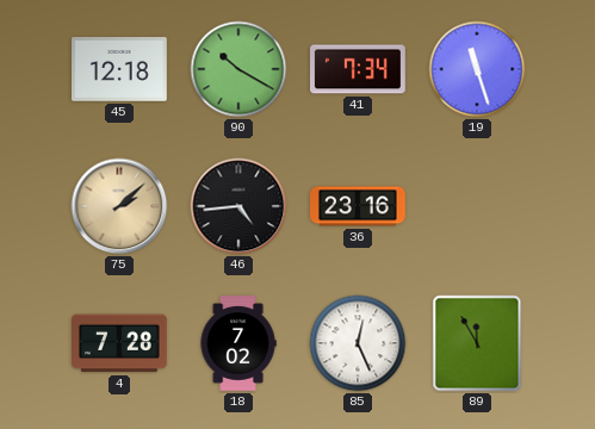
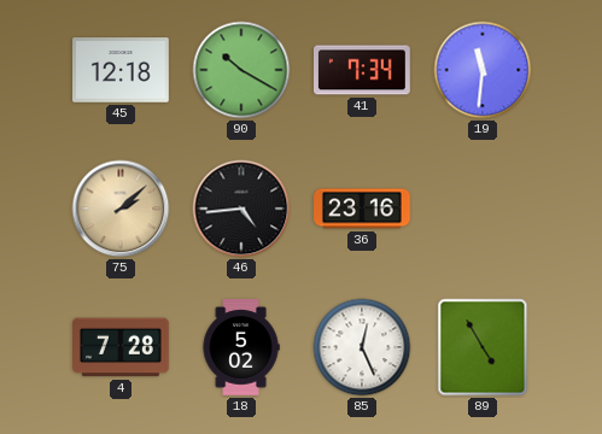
19: 11:27 -> 11:31
18: 7:02 -> 5:02
89: 11:55 -> 4:55
